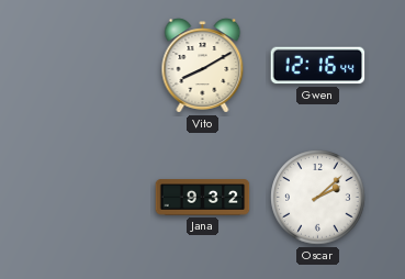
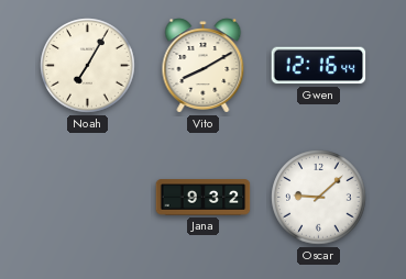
Noah: none -> 7:05
Oscar: 2:08 -> 9:08
